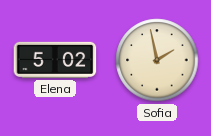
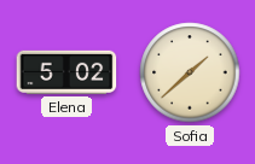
Sofia: 1:58 -> 1:38
